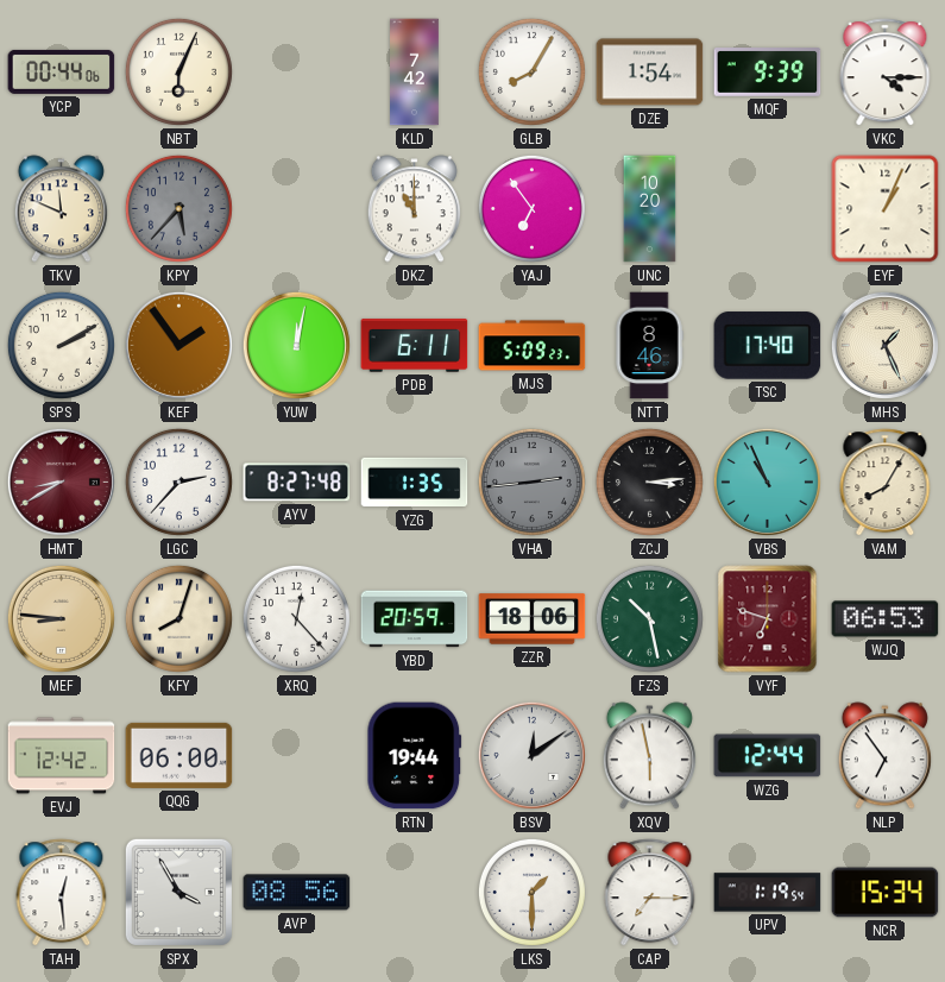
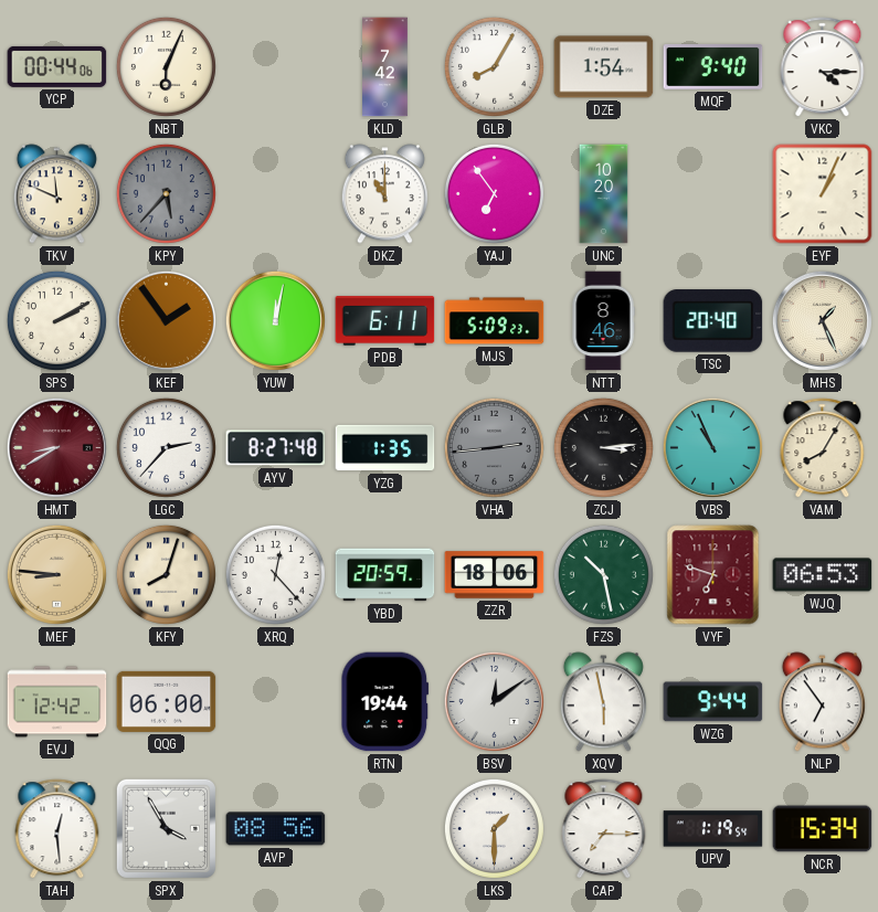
MQF: 9:39 -> 9:40
TSC: 17:40 -> 20:40
WZG: 12:44 -> 9:44
